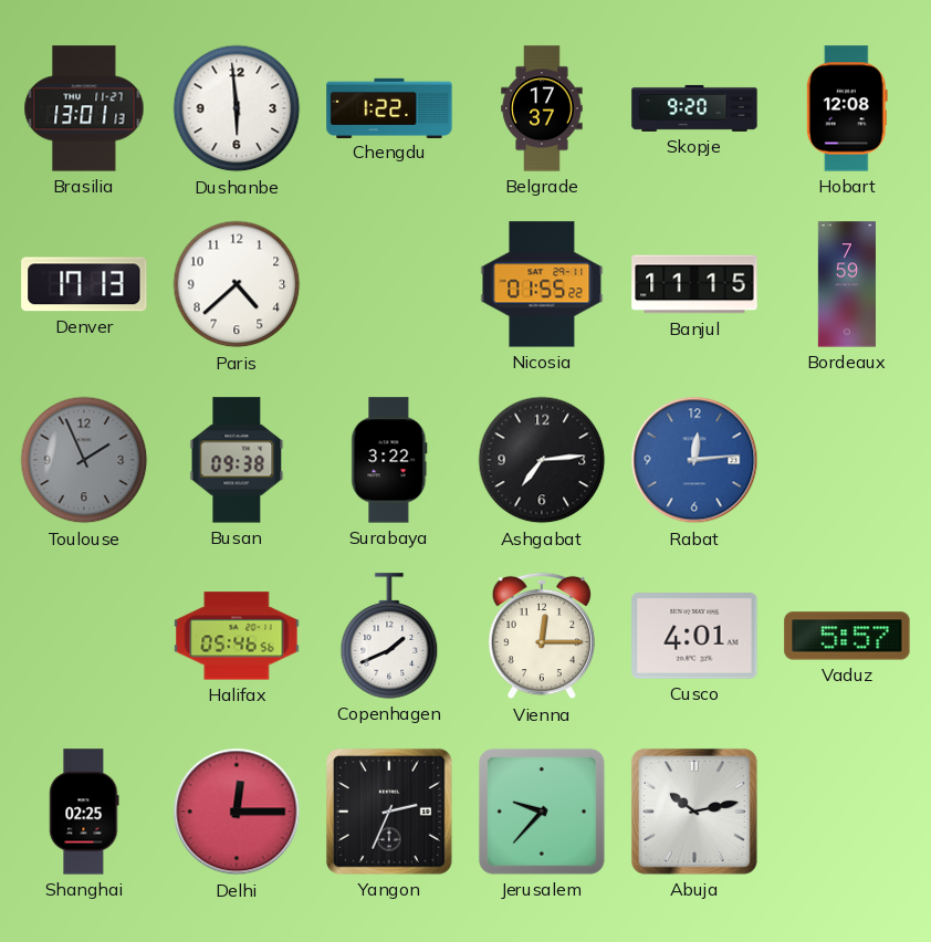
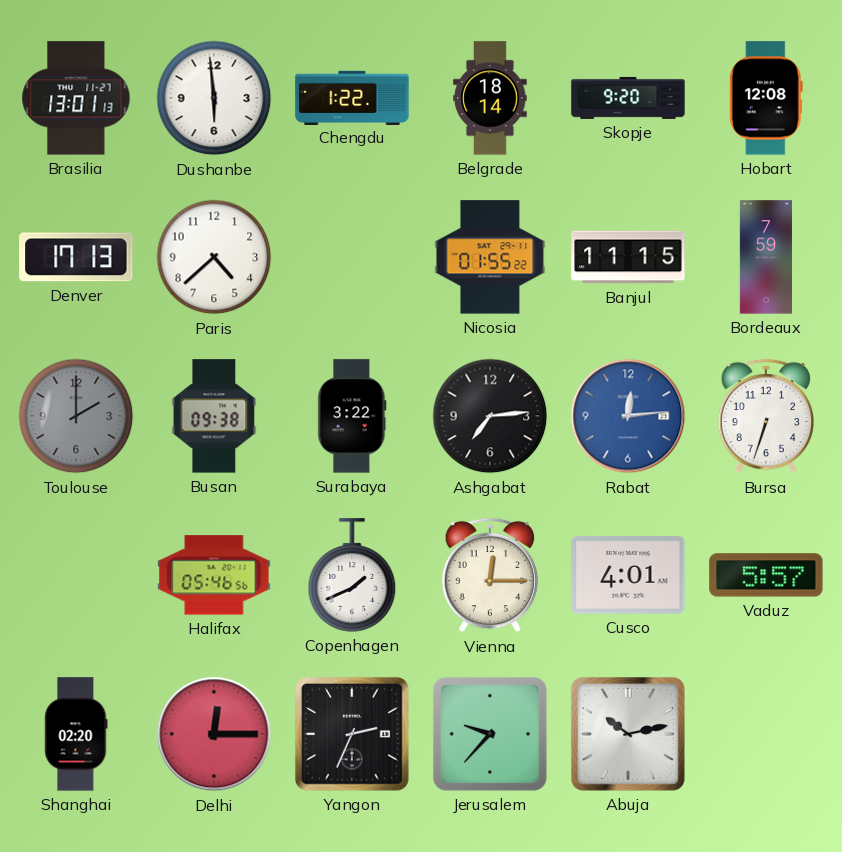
Belgrade: 17:37 -> 18:14
Toulouse: 1:56 -> 2:00
Bursa: none -> 6:33
Shanghai: 02:25 -> 02:20
